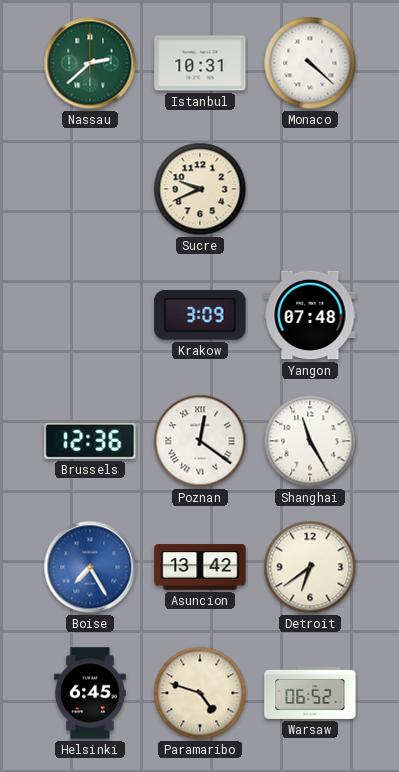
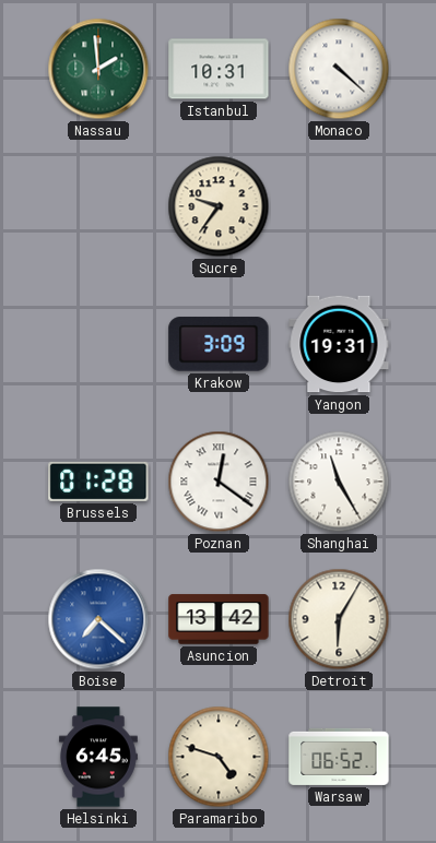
Nassau: 2:38 -> 1:59
Sucre: 9:41 -> 9:36
Yangon: 07:48 -> 19:31
Brussels: 12:36 -> 01:28
Boise: 7:25 -> 7:22
Detroit: 6:39 -> 6:05
